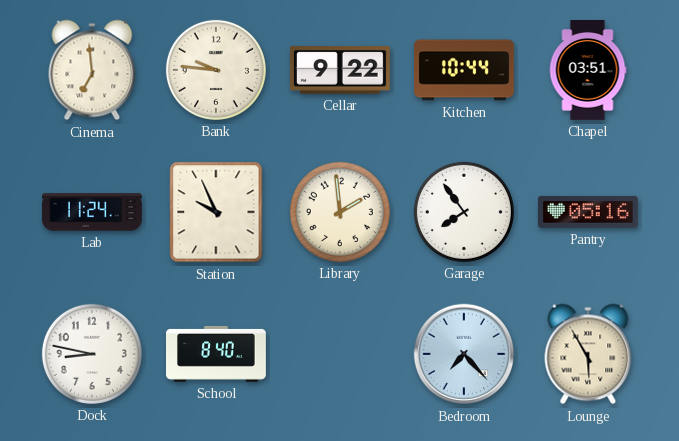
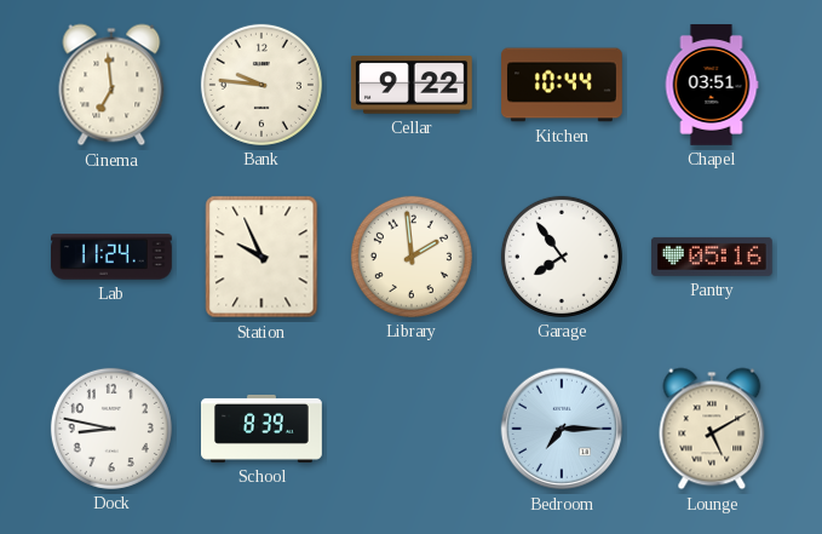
School: 8:40 -> 8:39
Bedroom: 7:23 -> 7:15
Lounge: 5:55 -> 5:10
